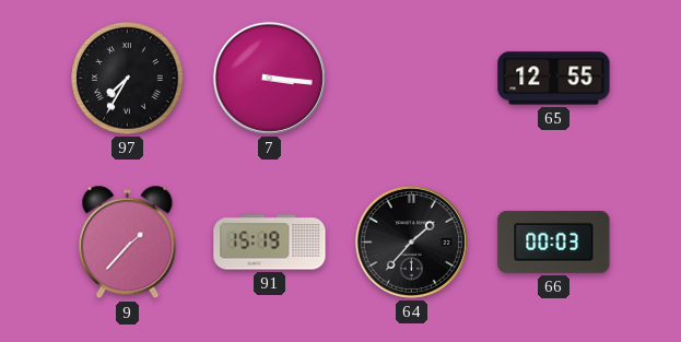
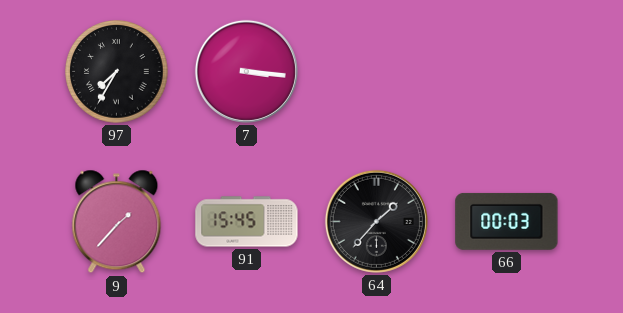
65: 12:55 -> none
91: 15:19 -> 15:45
